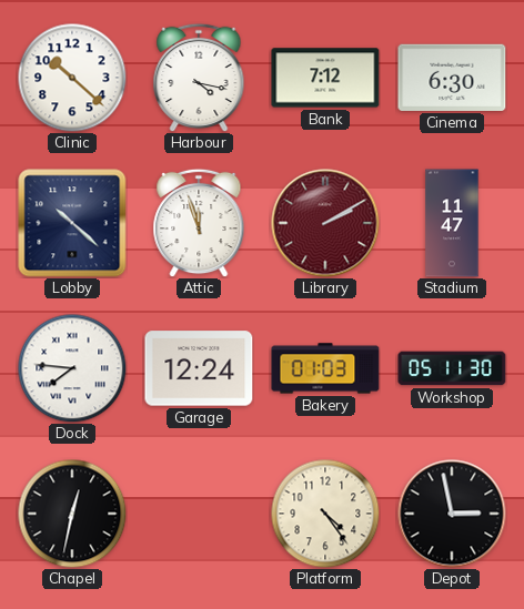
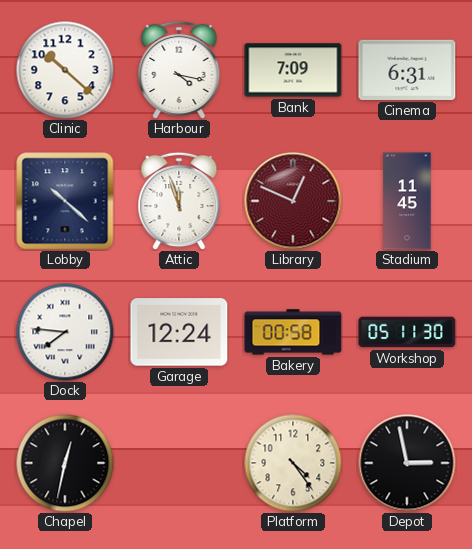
Bank: 7:12 -> 7:09
Cinema: 6:30 -> 6:31
Library: 2:10 -> 12:49
Stadium: 11:47 -> 11:45
Bakery: 01:03 -> 00:58
